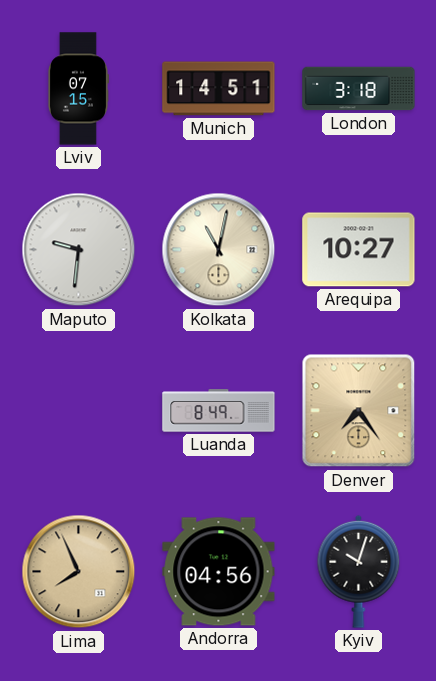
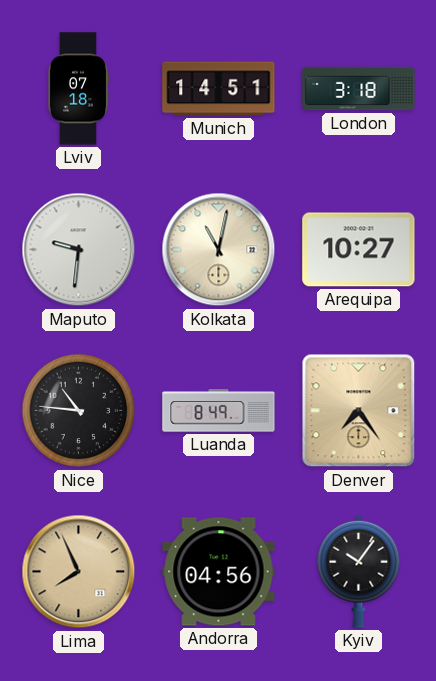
Lviv: 07:15 -> 07:18
Nice: none -> 10:46
Kyiv: 10:03 -> 10:06
